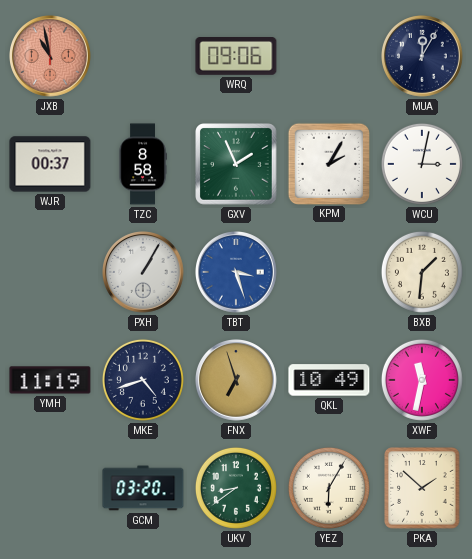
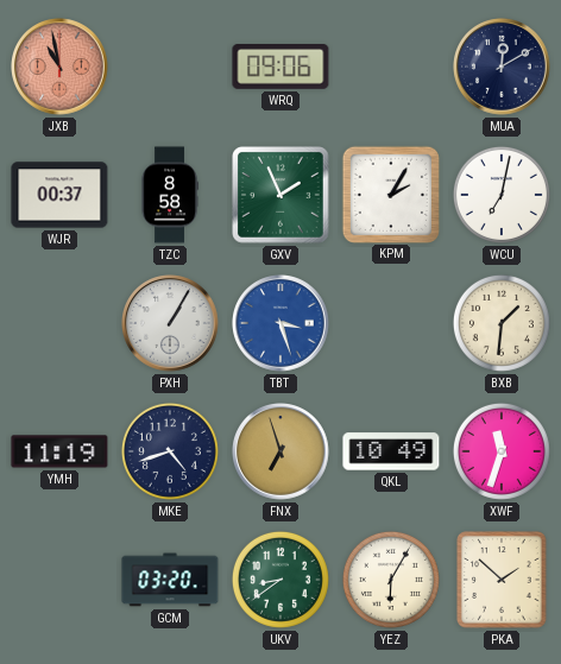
MUA: 12:05 -> 12:10
WCU: 3:02 -> 7:02
XWF: 11:32 -> 11:33
